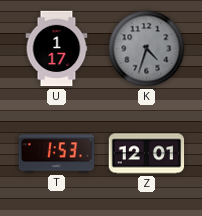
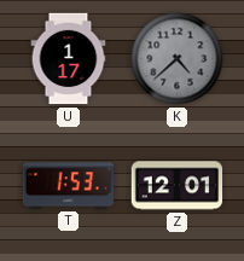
K: 4:33 -> 4:38
